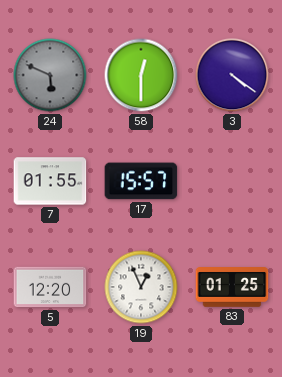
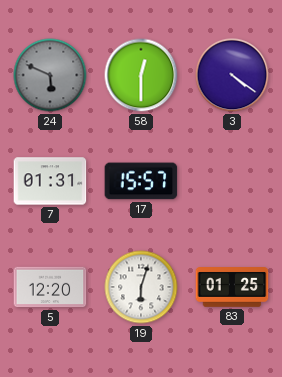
7: 01:55 -> 01:31
19: 12:56 -> 6:03
